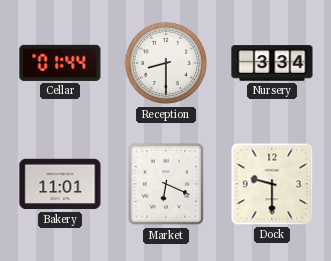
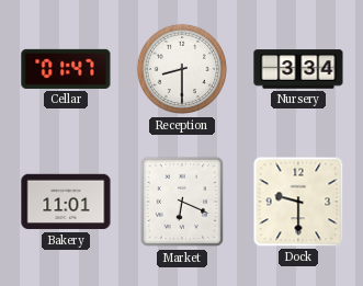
Cellar: 01:44 -> 01:47
